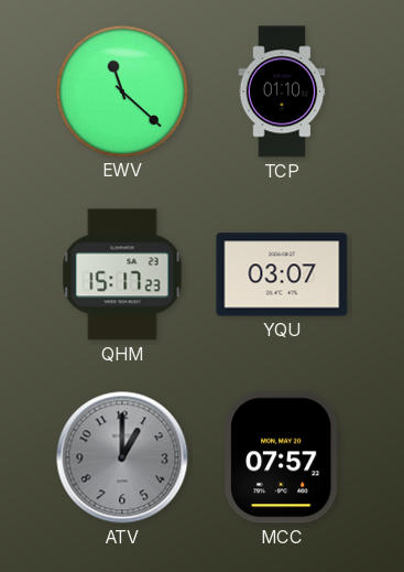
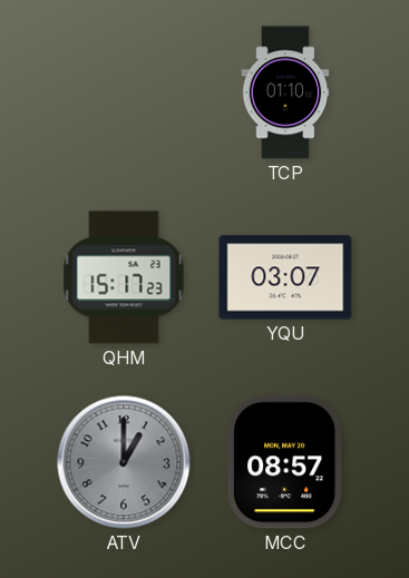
EWV: 11:22 -> none
MCC: 07:57 -> 08:57
